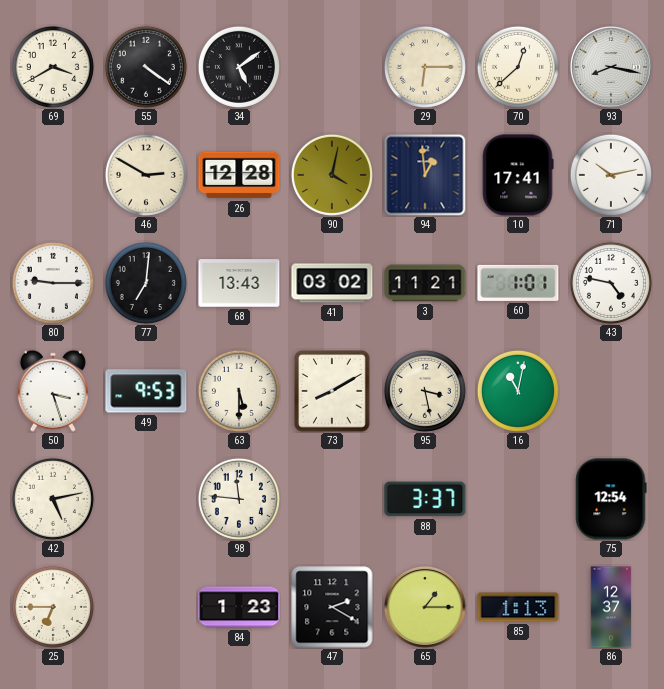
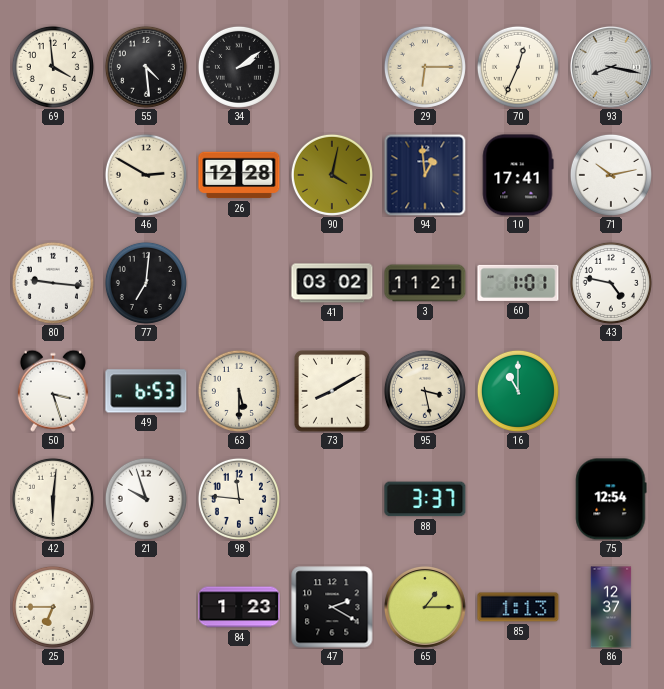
69: 3:40 -> 3:59
55: 4:21 -> 4:29
34: 5:09 -> 2:09
70: 12:38 -> 12:34
80: 9:15 -> 9:16
68: 13:43 -> none
49: 9:53 -> 6:53
16: 11:02 -> 11:00
42: 5:13 -> 6:01
21: none -> 9:57
